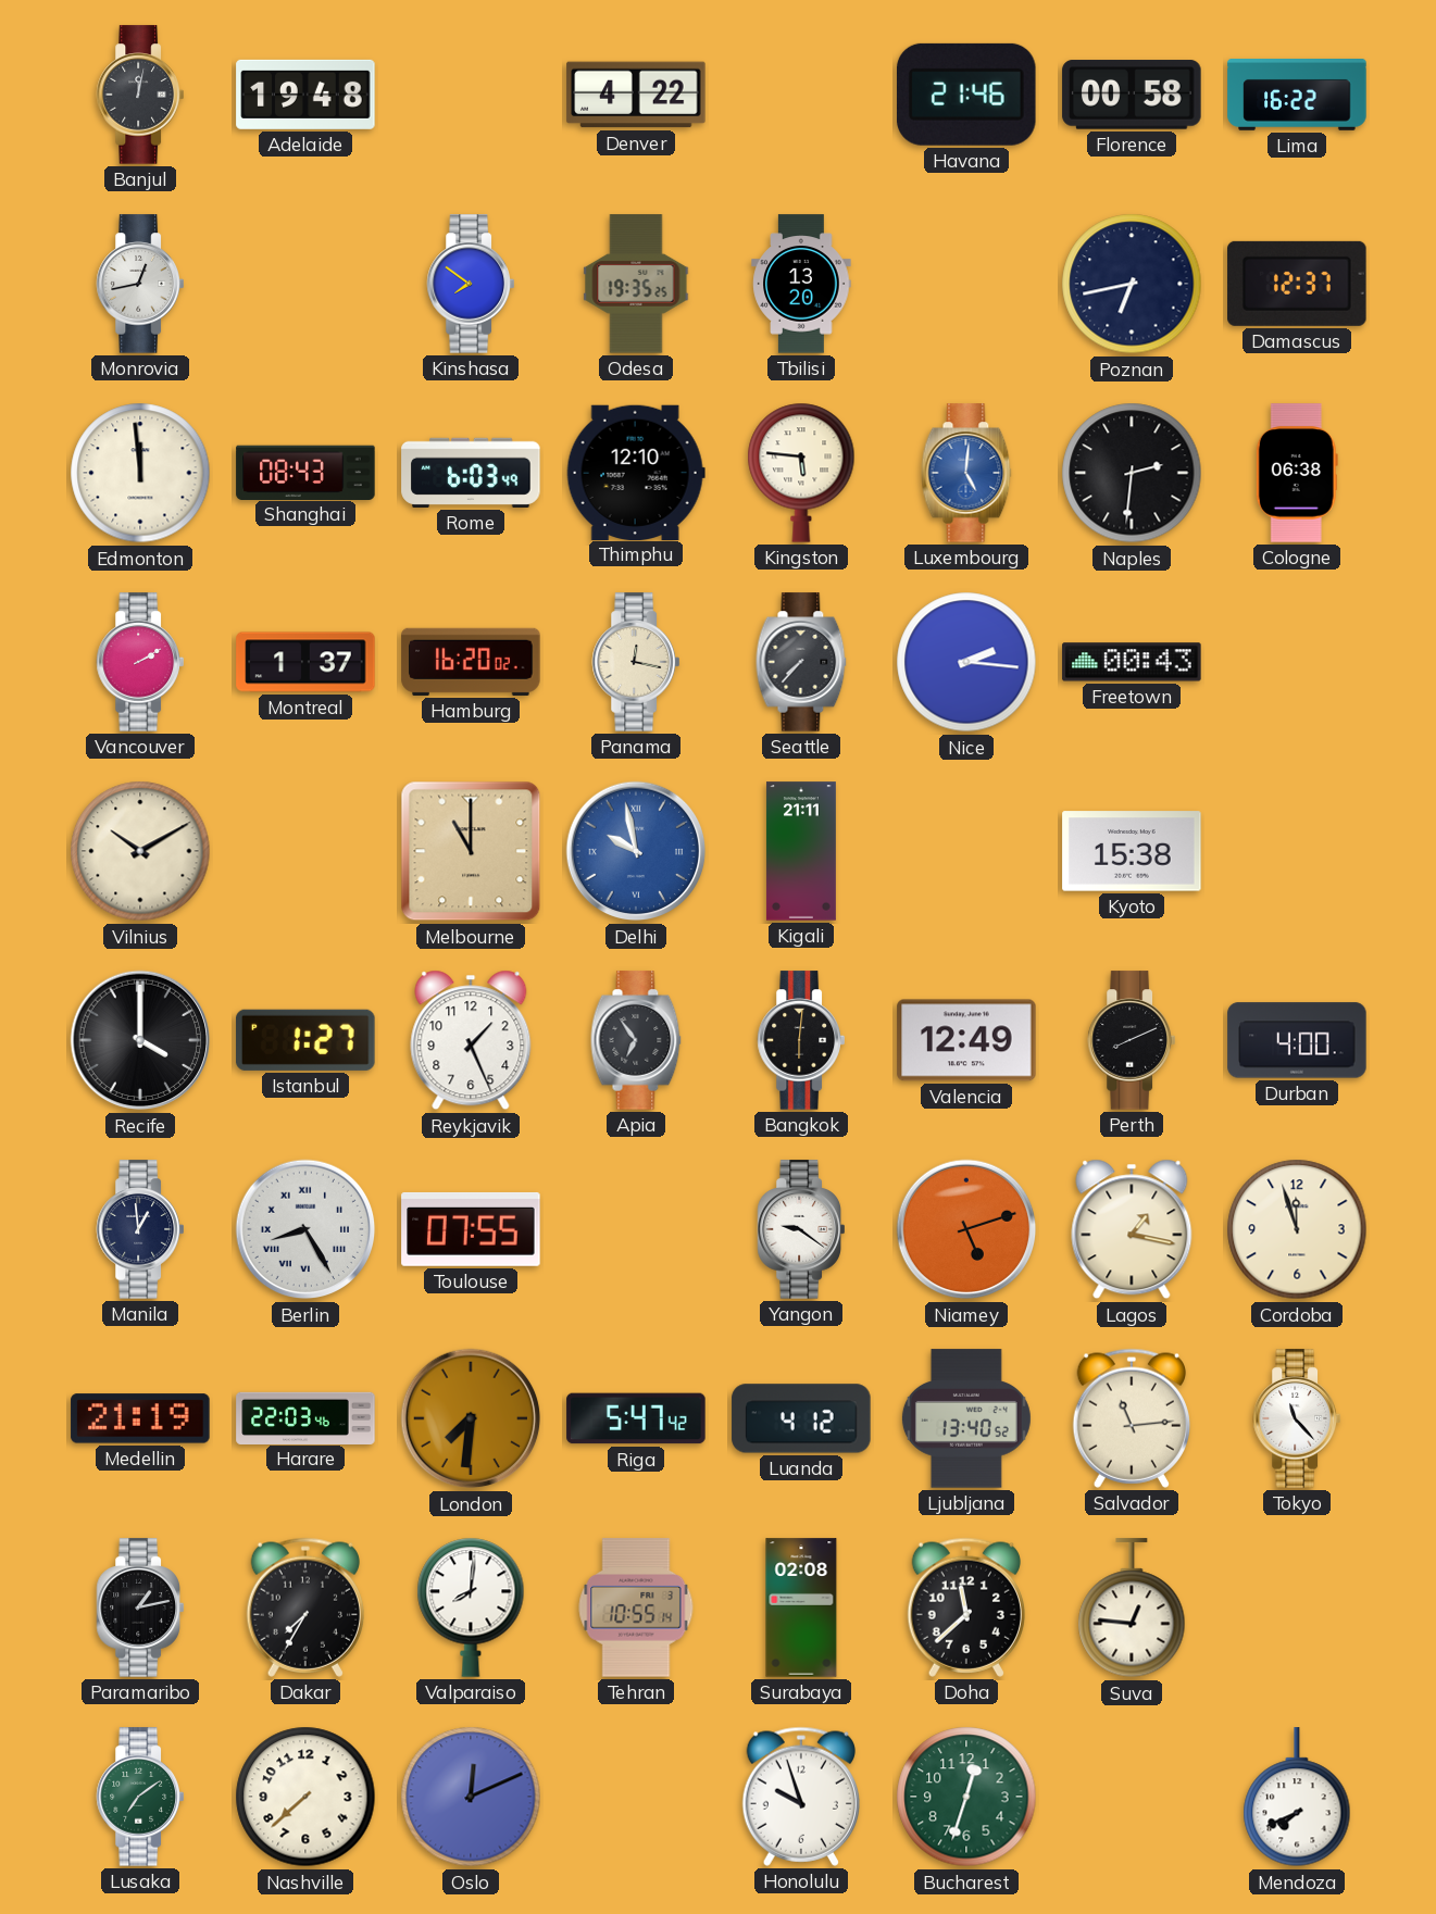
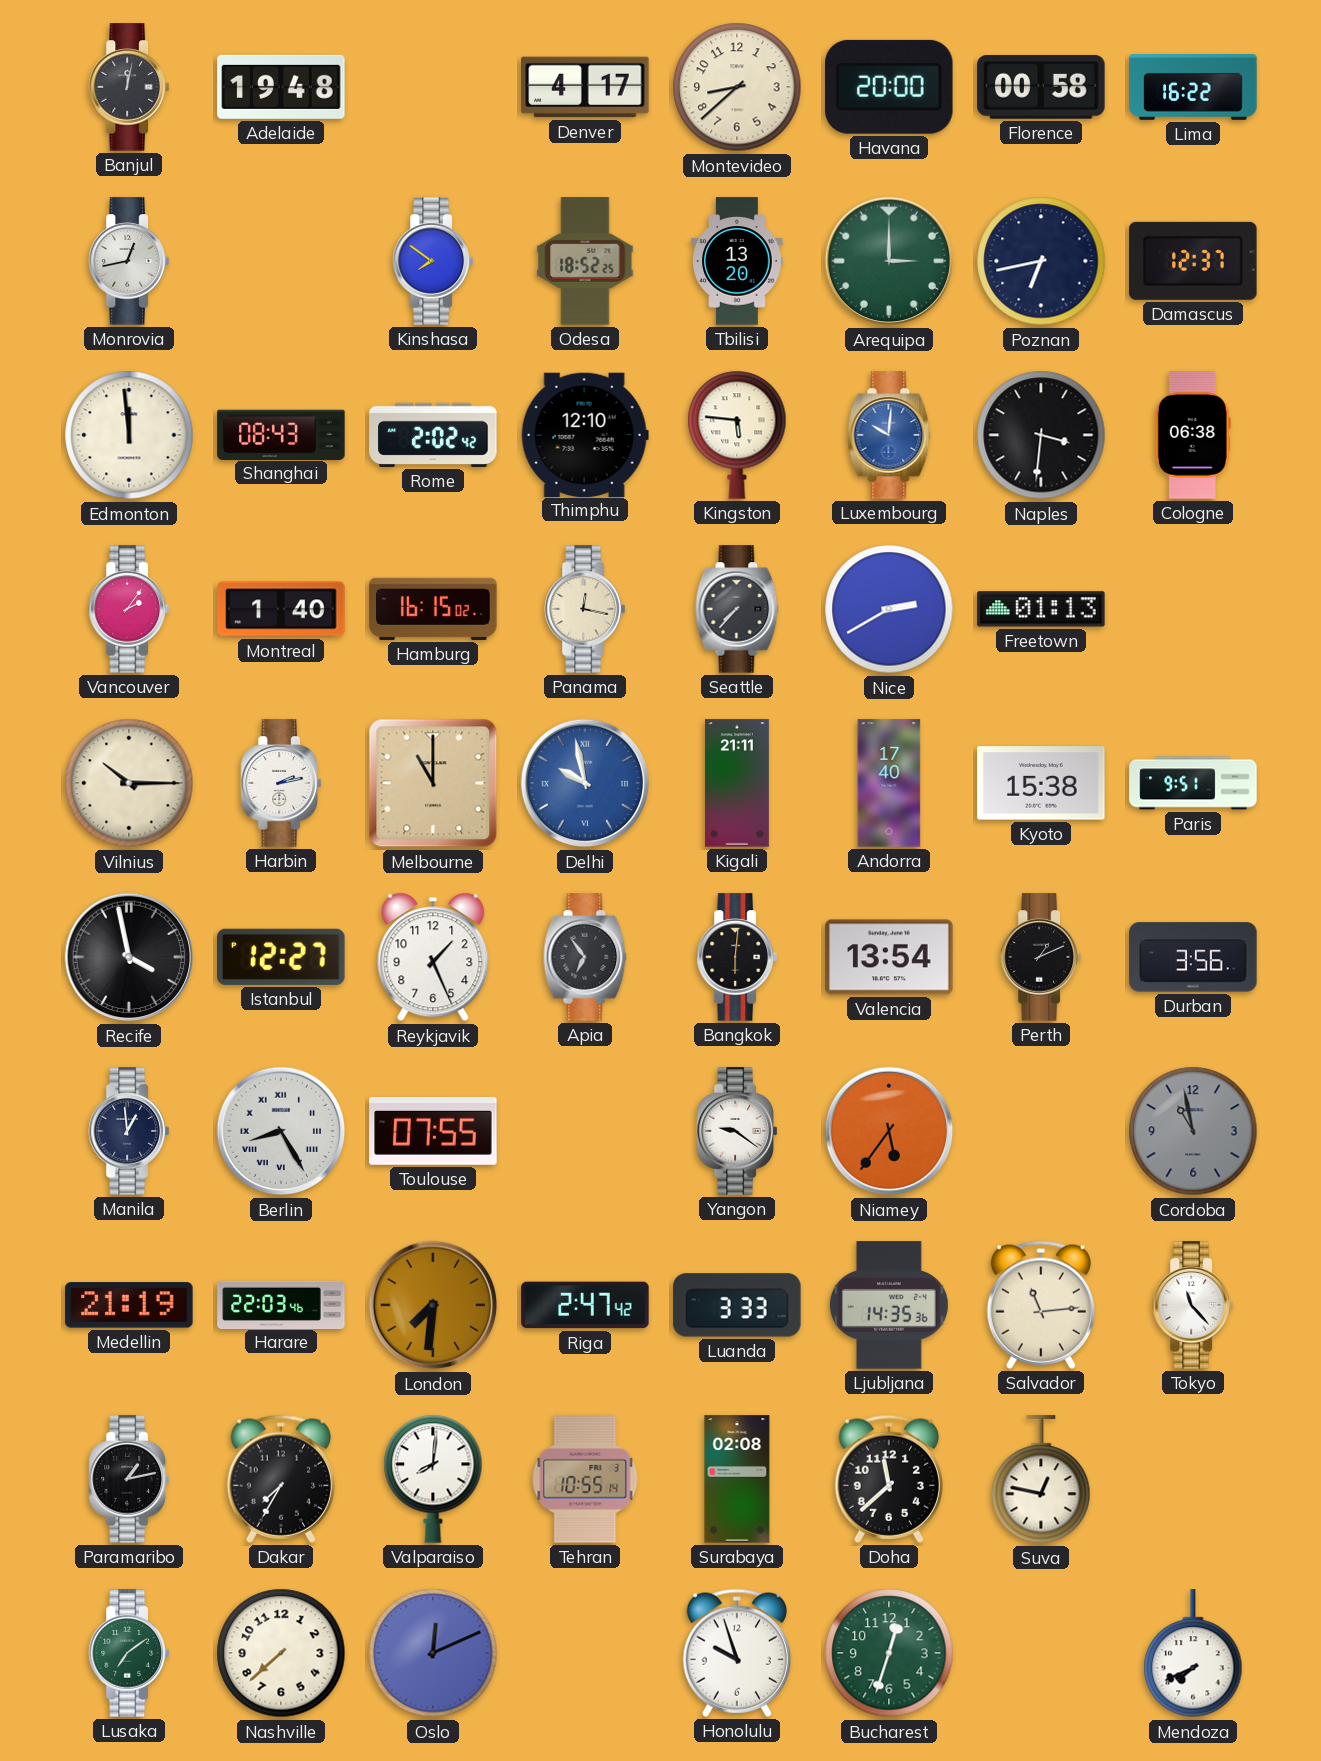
Denver: 4:22 -> 4:17
Montevideo: none -> 8:38
Havana: 21:46 -> 20:00
Odesa: 19:35 -> 18:52
Arequipa: none -> 3:00
Rome: 6:03 -> 2:02
Luxembourg: 5:01 -> 10:01
Naples: 2:31 -> 3:31
Vancouver: 2:10 -> 2:06
Montreal: 1:37 -> 1:40
Hamburg: 16:20 -> 16:15
Nice: 2:16 -> 2:40
Freetown: 00:43 -> 01:13
Vilnius: 10:10 -> 10:15
Harbin: none -> 2:13
Andorra: none -> 17:40
Paris: none -> 9:51
Recife: 4:00 -> 3:58
Istanbul: 1:27 -> 12:27
Valencia: 12:49 -> 13:54
Perth: 8:11 -> 1:11
Durban: 4:00 -> 3:56
Niamey: 5:12 -> 5:36
Lagos: 1:17 -> none
Cordoba: 11:57 -> 10:58
Cordoba dial: cream -> grey
Riga: 5:47 -> 2:47
Luanda: 4:12 -> 3:33
Ljubljana: 13:40 -> 14:35
Suva: 12:46 -> 12:47
